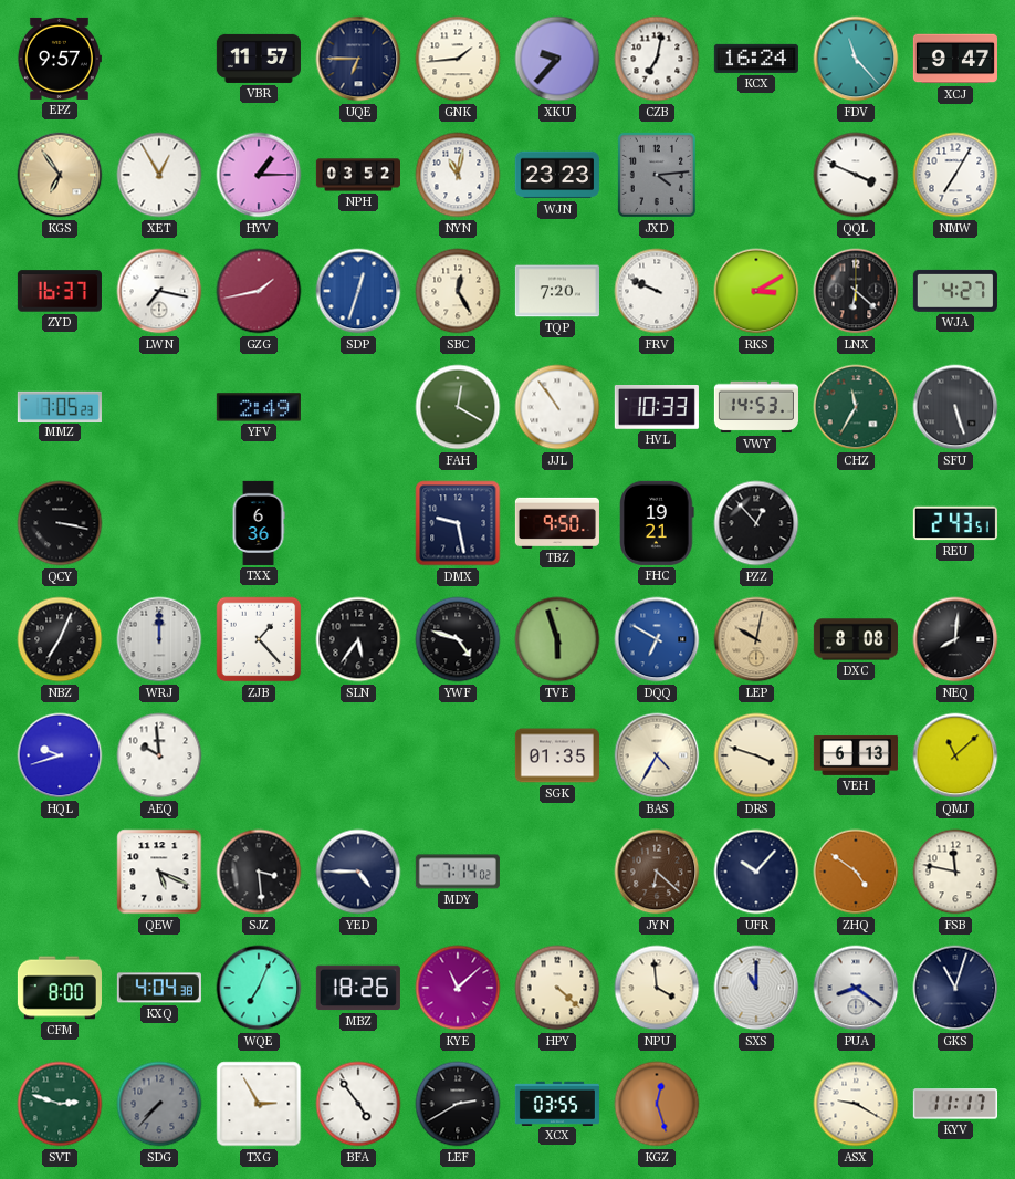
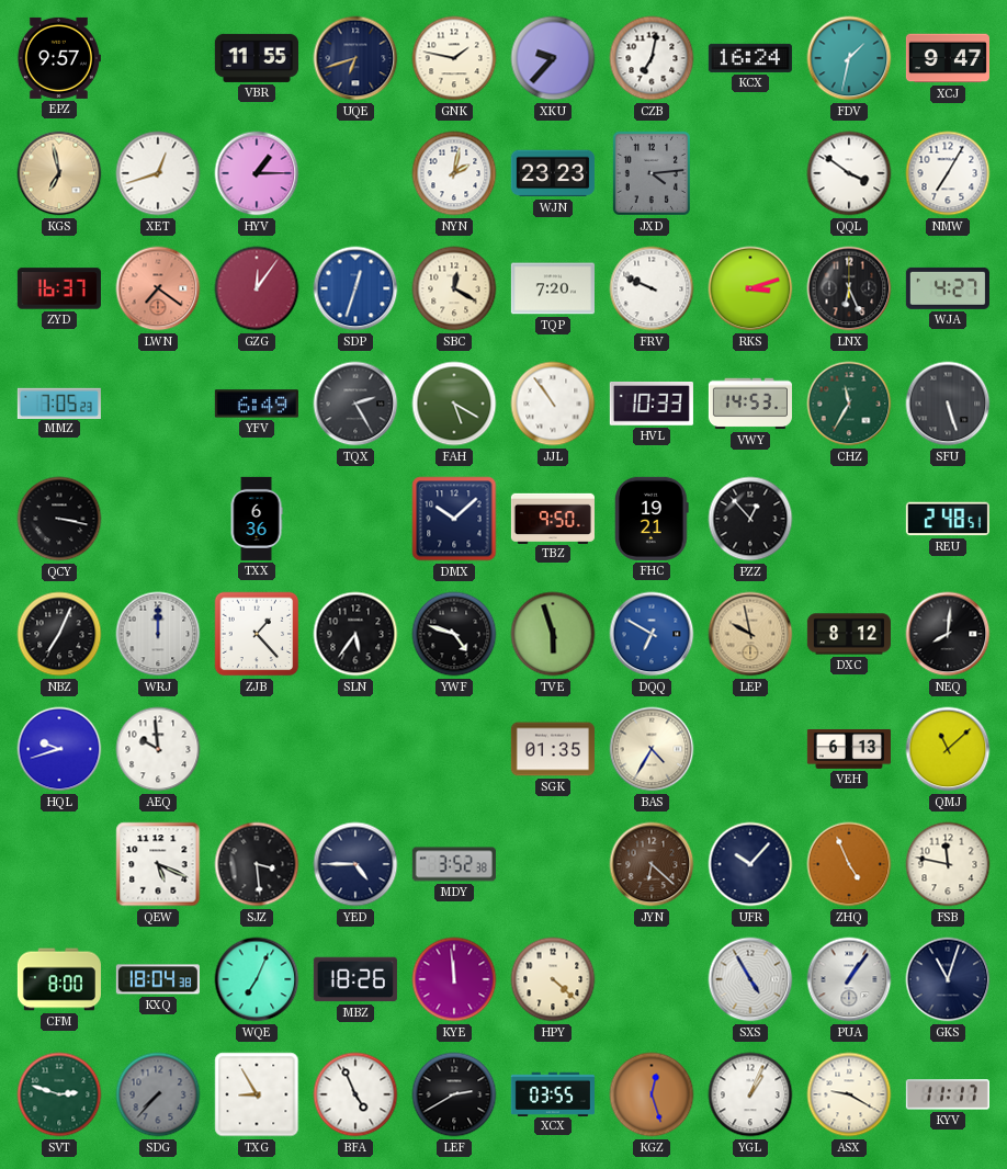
VBR: 11:57 -> 11:55
UQE: 6:45 -> 6:42
GNK: 1:44 -> 1:47
FDV: 11:23 -> 1:32
KGS: 6:54 -> 6:58
XET: 12:55 -> 12:42
NPH: 03:52 -> none
NYN: 11:02 -> 2:02
QQL: 3:49 -> 3:51
LWN: 7:17 -> 7:21
LWN dial: white -> salmon
GZG: 1:43 -> 12:06
SBC: 12:25 -> 12:20
RKS: 3:10 -> 3:12
LNX: 6:22 -> 6:26
YFV: 2:49 -> 6:49
TQX: none -> 2:25
FAH: 12:20 -> 5:20
DMX: 9:28 -> 10:08
REU: 2:43 -> 2:48
LEP: 10:02 -> 9:58
DXC: 8:08 -> 8:12
DRS: 3:48 -> none
MDY: 7:14 -> 3:52
ZHQ: 4:51 -> 4:56
KXQ: 4:04 -> 18:04
KYE: 11:08 -> 11:59
NPU: 3:59 -> none
SXS: 11:00 -> 4:55
PUA: 8:21 -> 1:06
TXG: 2:55 -> 8:55
BFA: 4:54 -> 4:56
YGL: none -> 1:04
